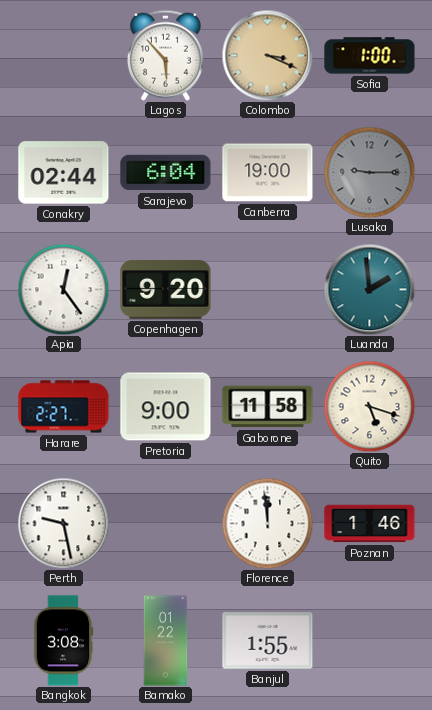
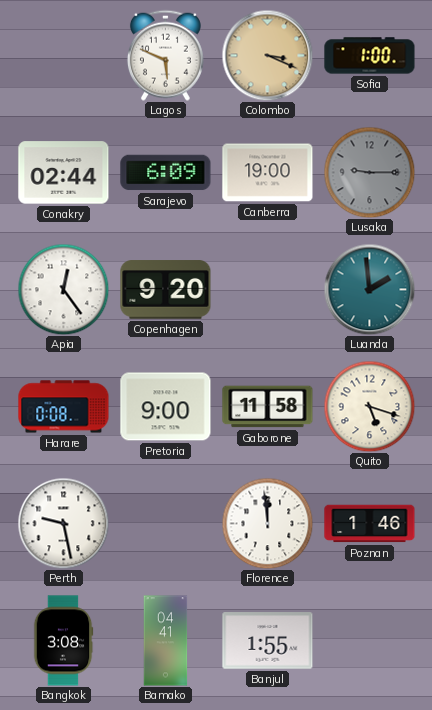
Lagos: 5:53 -> 5:49
Sarajevo: 6:04 -> 6:09
Harare: 2:27 -> 0:08
Bamako: 01:22 -> 04:41
